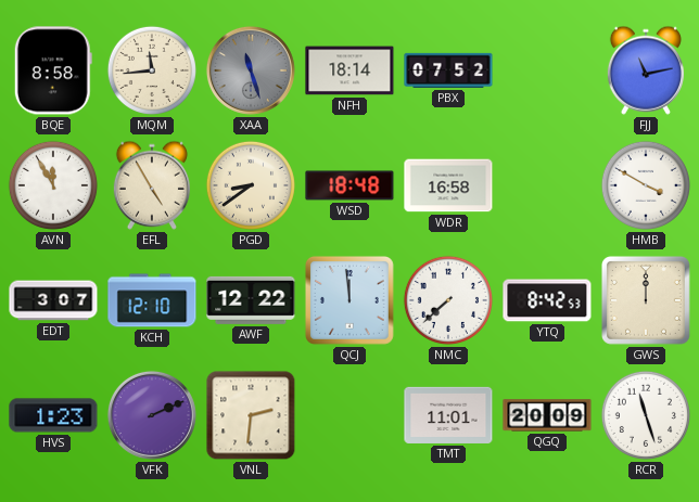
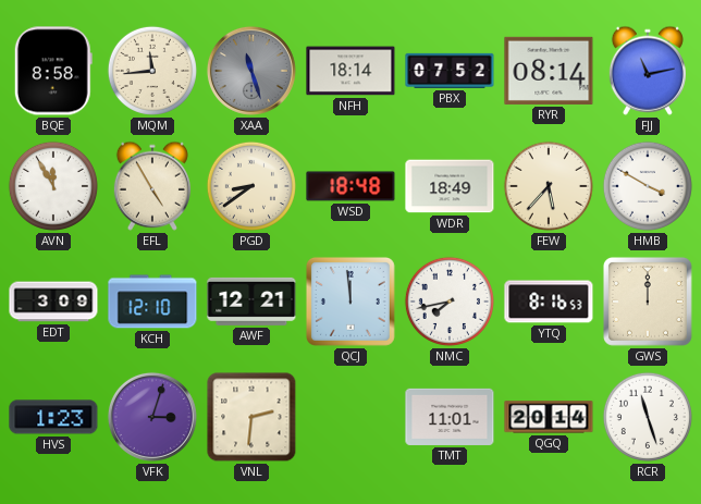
RYR: none -> 08:14
WDR: 16:58 -> 18:49
FEW: none -> 5:37
EDT: 3:07 -> 3:09
AWF: 12:22 -> 12:21
NMC: 7:38 -> 7:43
YTQ: 8:42 -> 8:16
VFK: 2:11 -> 3:03
QGQ: 20:09 -> 20:14
